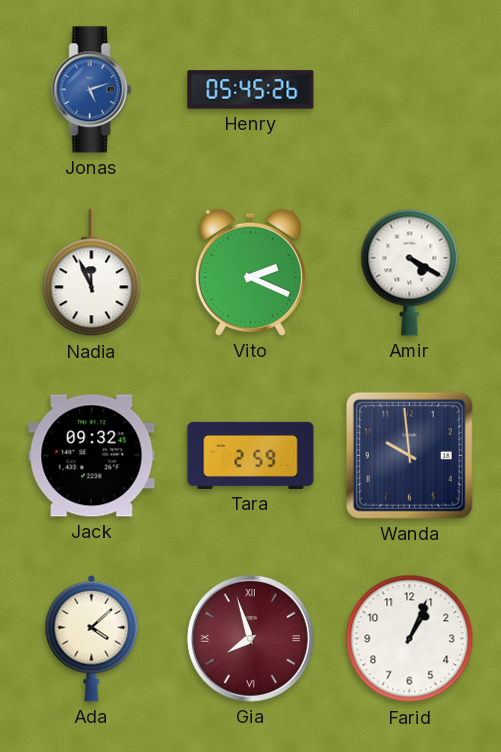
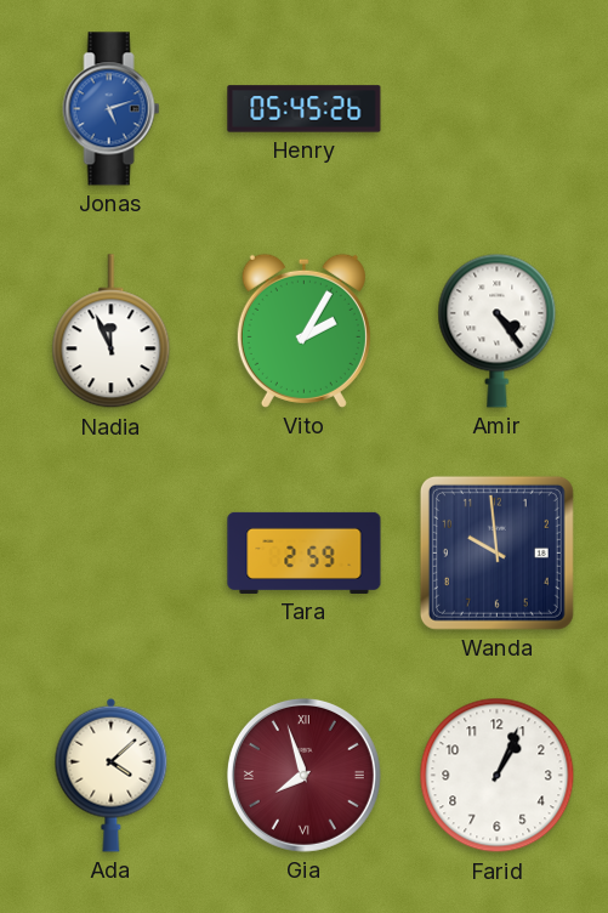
Vito: 2:19 -> 2:05
Amir: 4:20 -> 4:24
Jack: 09:32 -> none
